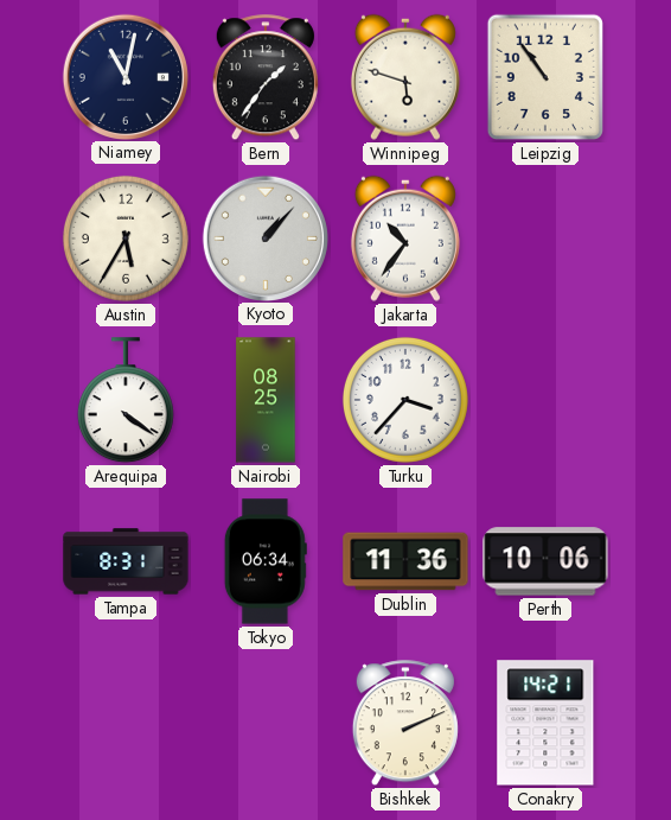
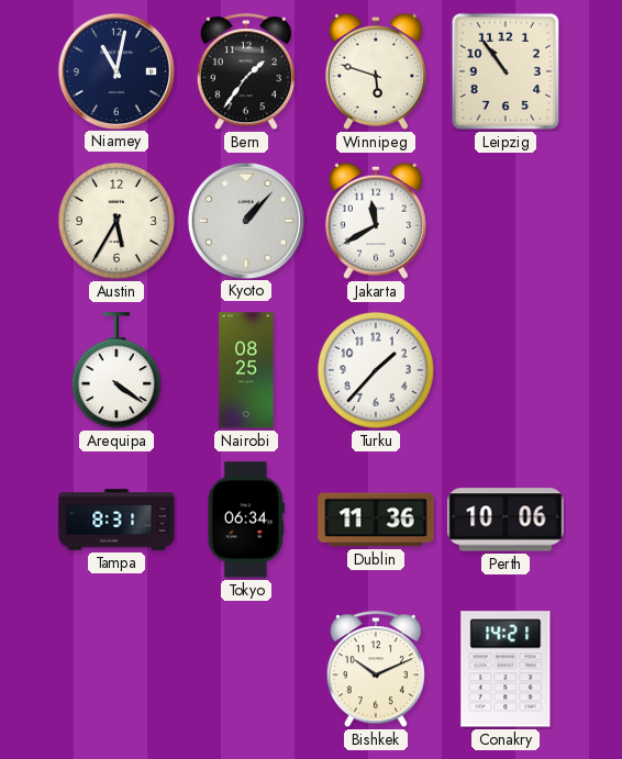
Jakarta: 10:36 -> 11:40
Turku: 3:37 -> 1:37
Bishkek: 2:11 -> 10:11
